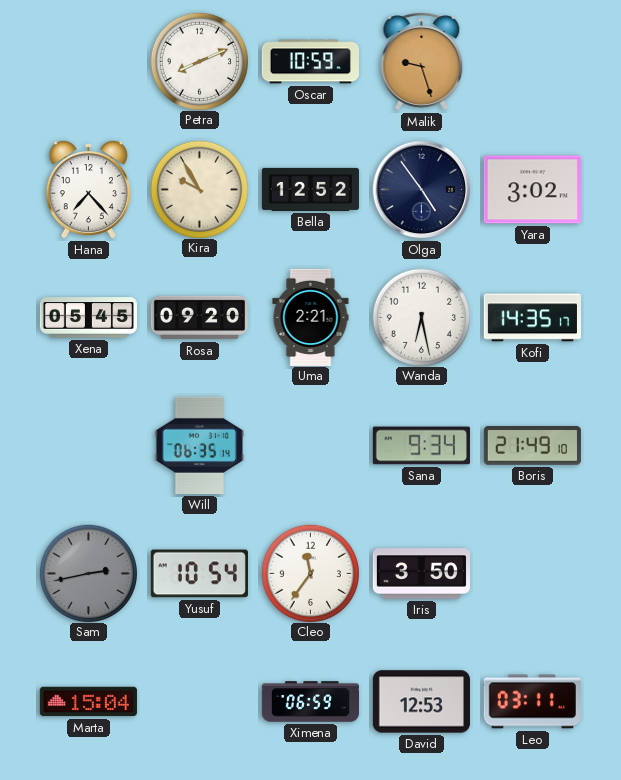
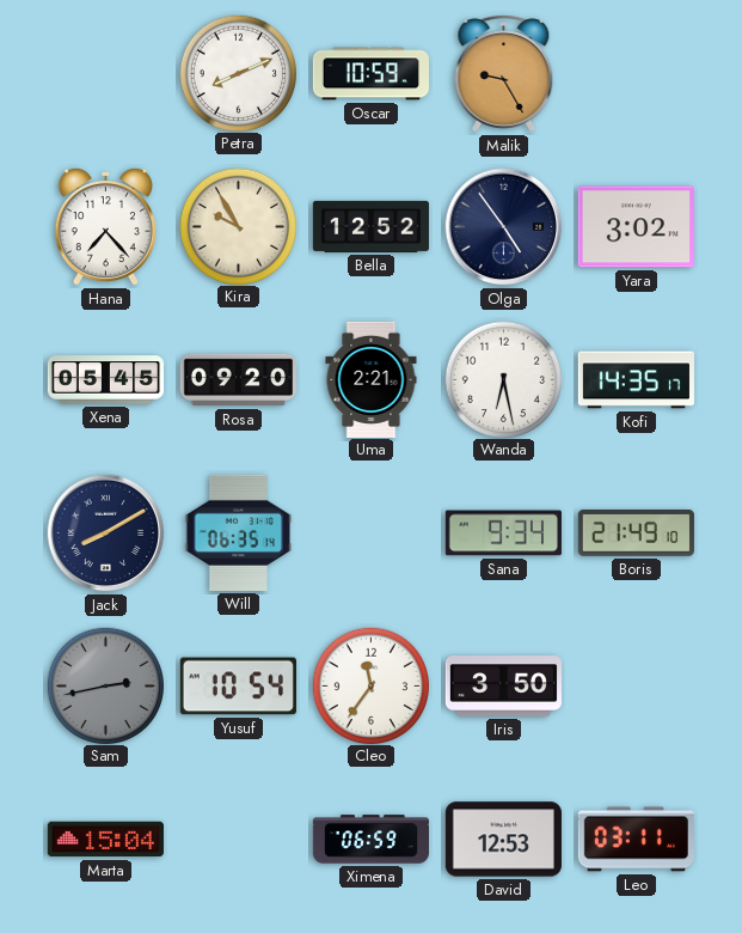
Malik: 9:27 -> 9:25
Jack: none -> 8:10
